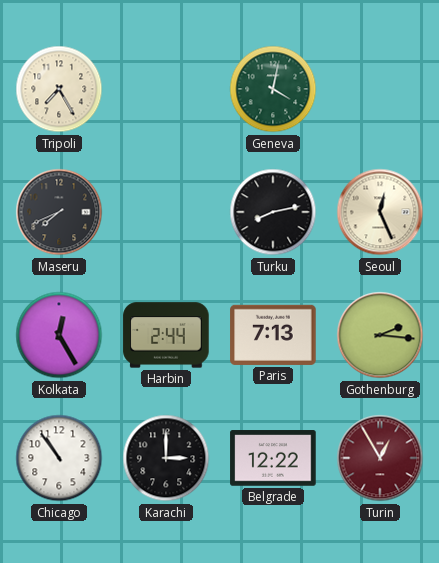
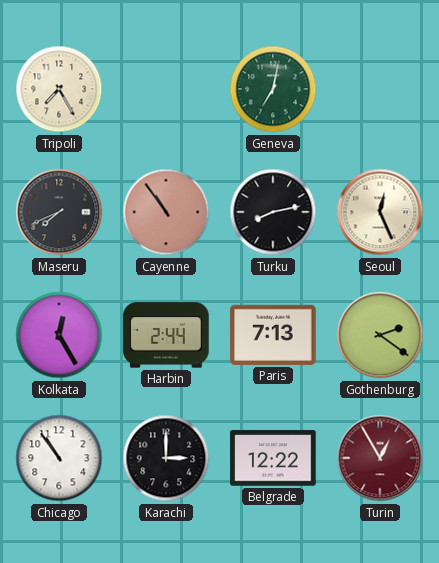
Geneva: 4:02 -> 7:02
Cayenne: none -> 10:54
Gothenburg: 2:16 -> 2:21
